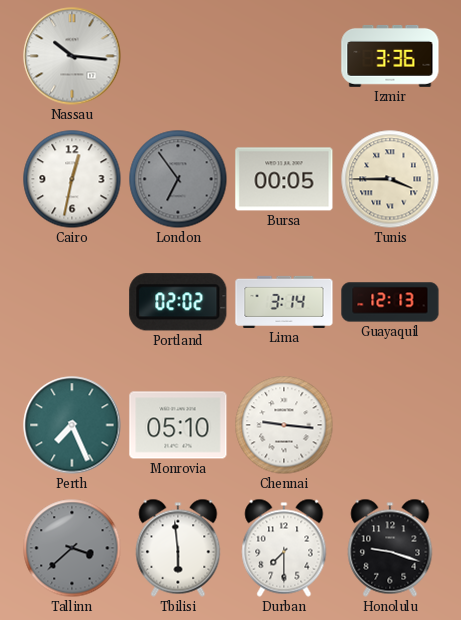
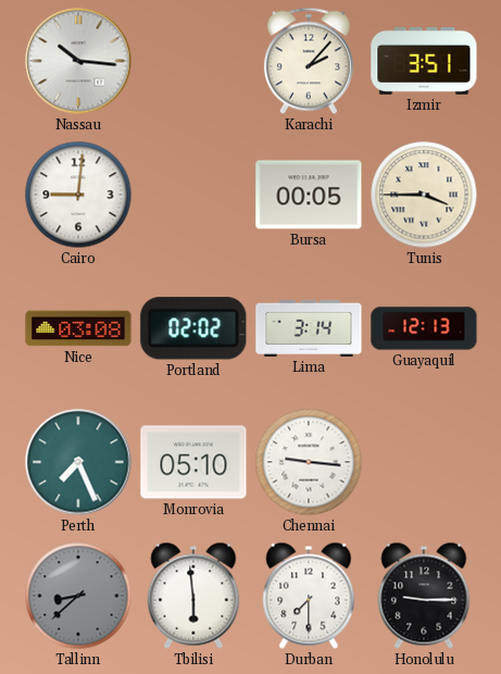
Karachi: none -> 2:07
Izmir: 3:36 -> 3:51
Cairo: 12:32 -> 9:01
London: 6:54 -> none
Nice: none -> 03:08
Tallinn: 3:38 -> 8:38
Honolulu: 9:18 -> 9:15
